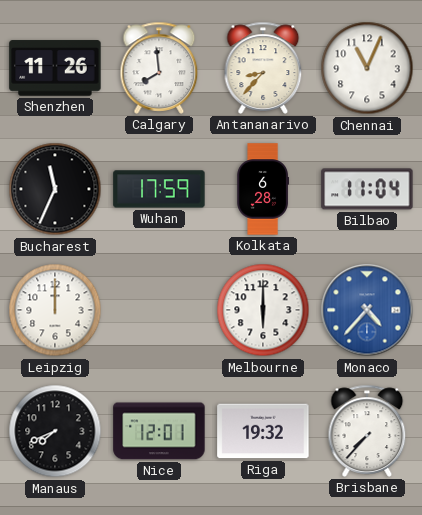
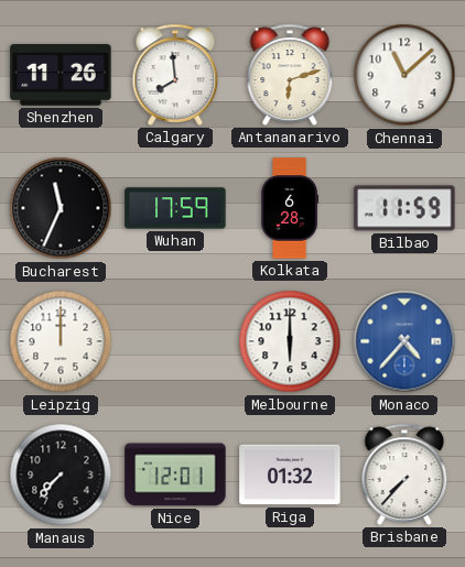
Antananarivo: 8:37 -> 6:12
Chennai: 11:04 -> 11:08
Bilbao: 11:04 -> 11:59
Manaus: 7:41 -> 7:37
Riga: 19:32 -> 01:32
